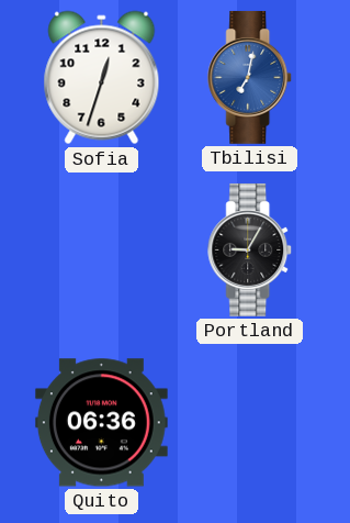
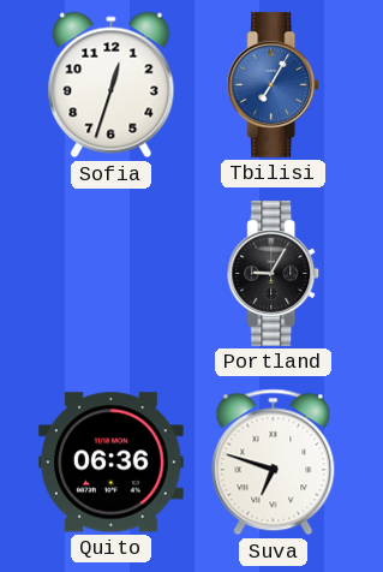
Tbilisi: 7:02 -> 7:05
Suva: none -> 6:48
